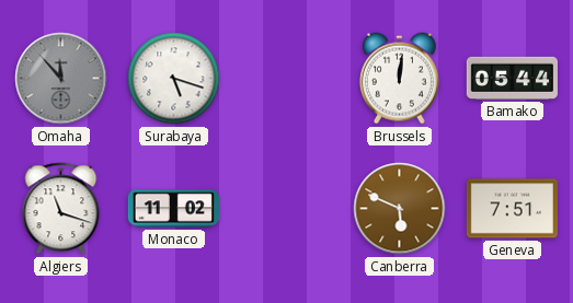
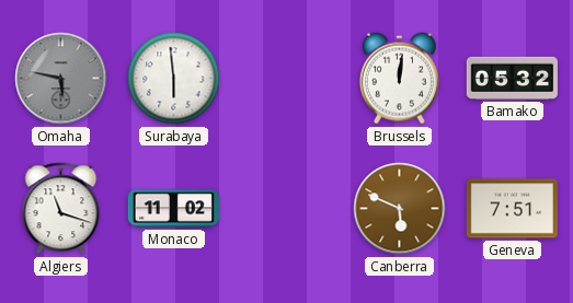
Omaha: 11:53 -> 5:47
Surabaya: 5:18 -> 5:59
Bamako: 05:44 -> 05:32
